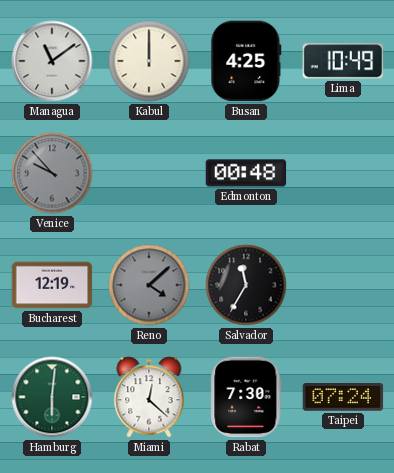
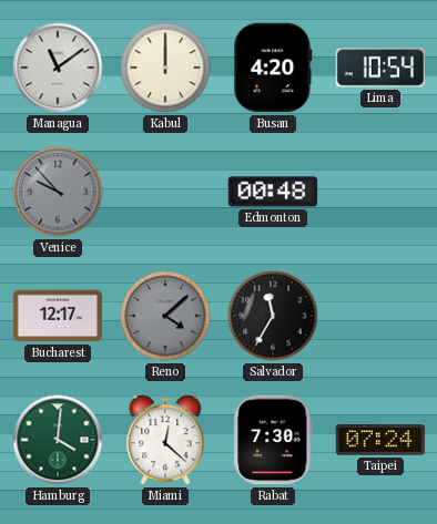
Busan: 4:25 -> 4:20
Lima: 10:49 -> 10:54
Bucharest: 12:19 -> 12:17
Hamburg: 6:01 -> 4:01
